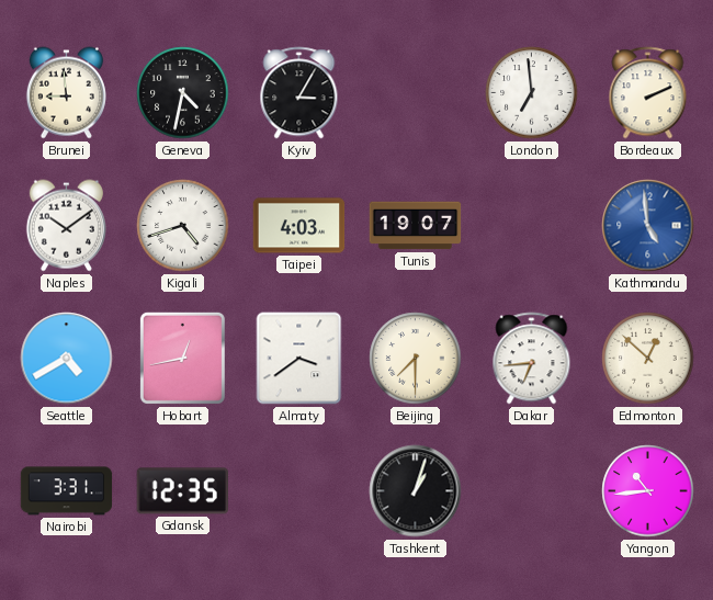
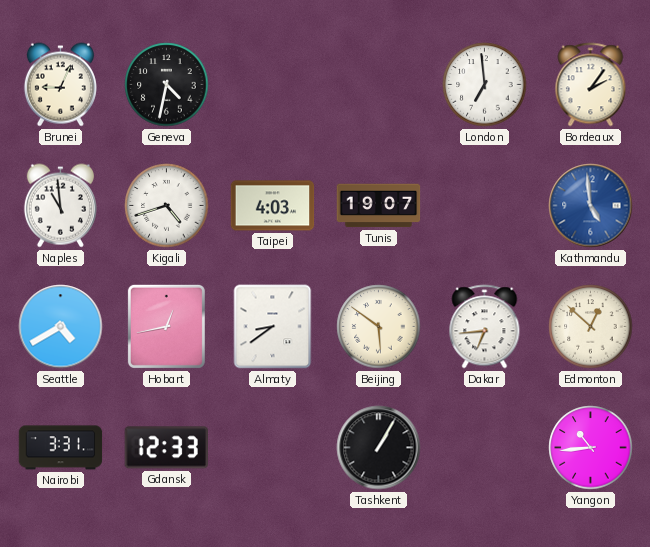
Brunei: 8:59 -> 9:04
Kyiv: 3:05 -> none
Bordeaux: 2:11 -> 2:06
Naples: 10:09 -> 10:59
Almaty: 3:39 -> 8:39
Beijing: 7:30 -> 5:51
Gdansk: 12:35 -> 12:33
Tashkent: 1:03 -> 1:05
